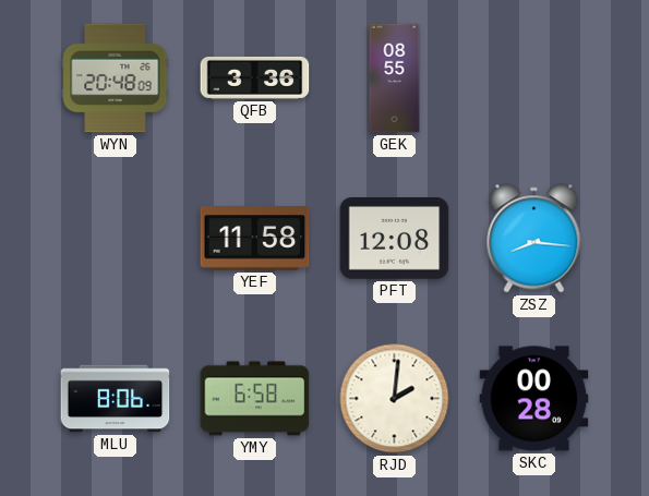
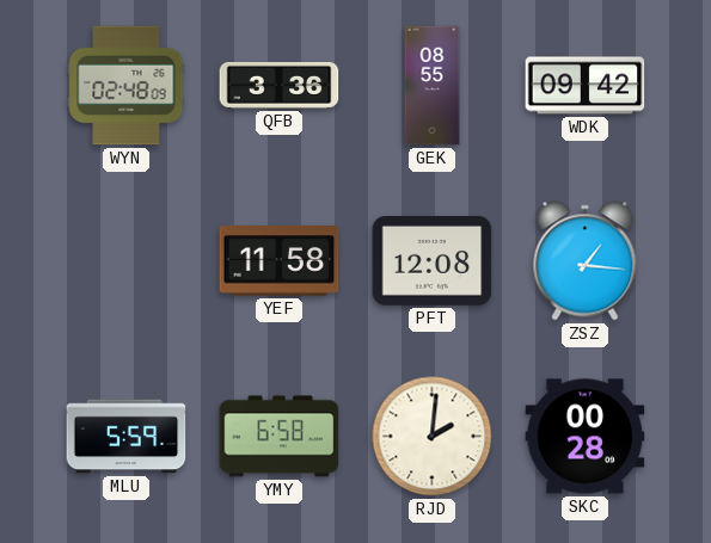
WYN: 20:48 -> 02:48
WDK: none -> 09:42
ZSZ: 8:16 -> 1:16
MLU: 8:06 -> 5:59
